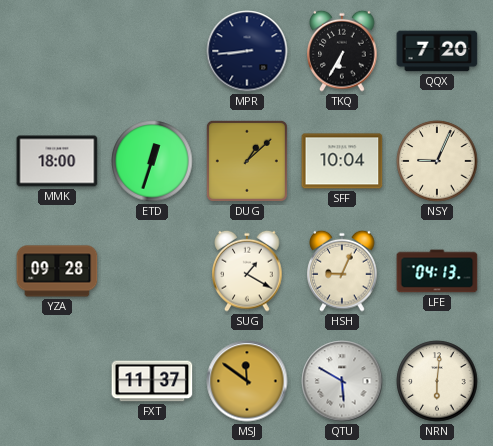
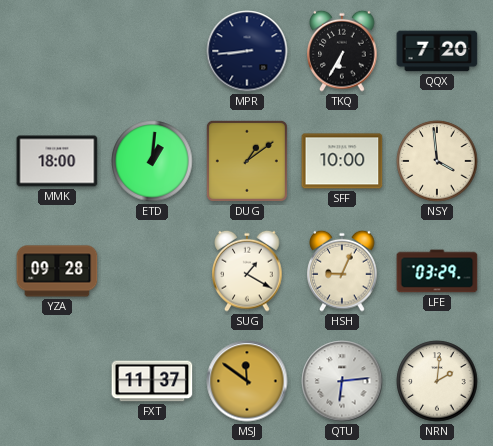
ETD: 12:33 -> 1:01
DUG: 1:08 -> 1:09
SFF: 10:04 -> 10:00
NSY: 9:04 -> 3:59
LFE: 04:13 -> 03:29
QTU: 5:50 -> 6:14
NRN: 6:01 -> 2:01
